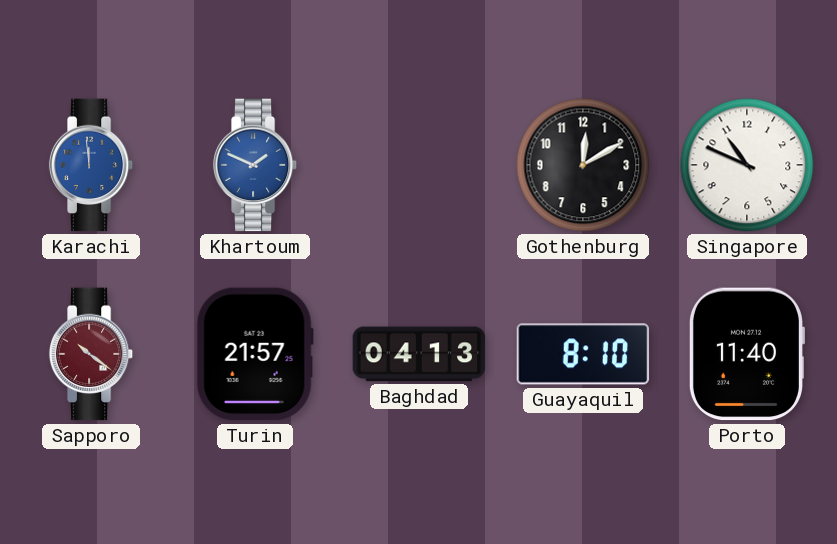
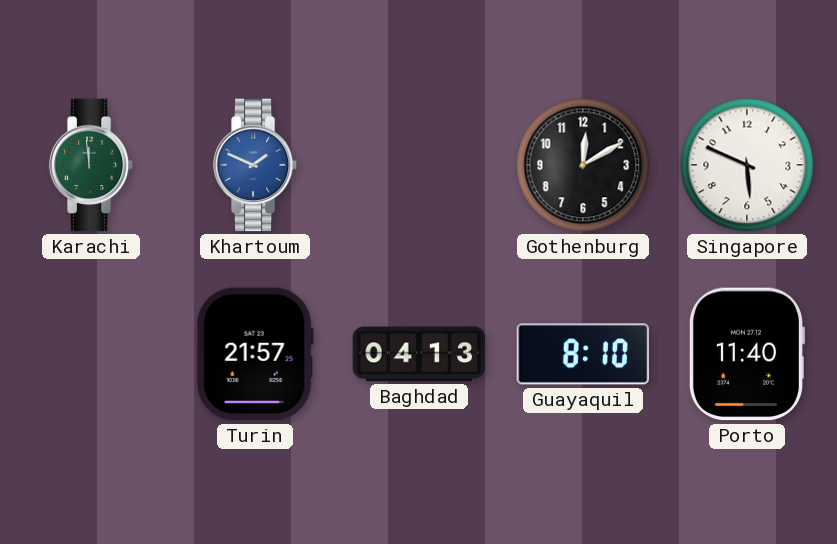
Karachi dial: blue -> green
Singapore: 10:49 -> 5:49
Sapporo: 10:21 -> none
